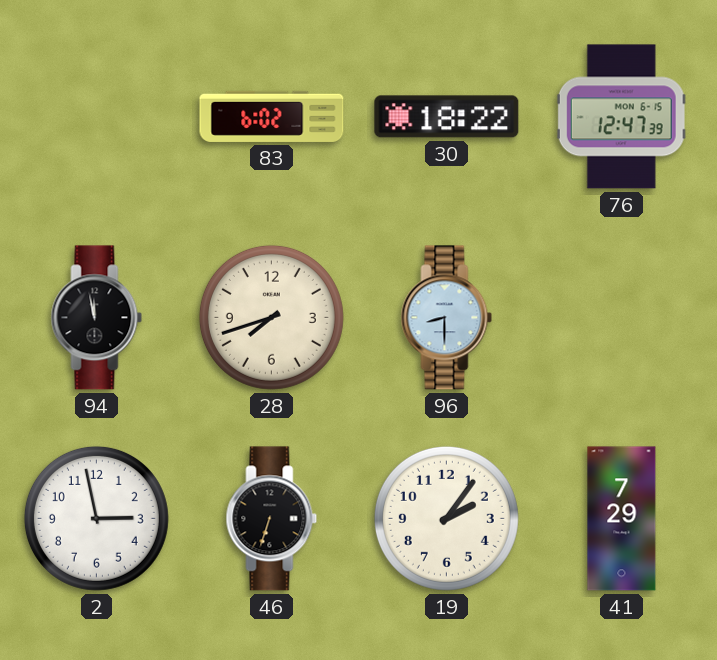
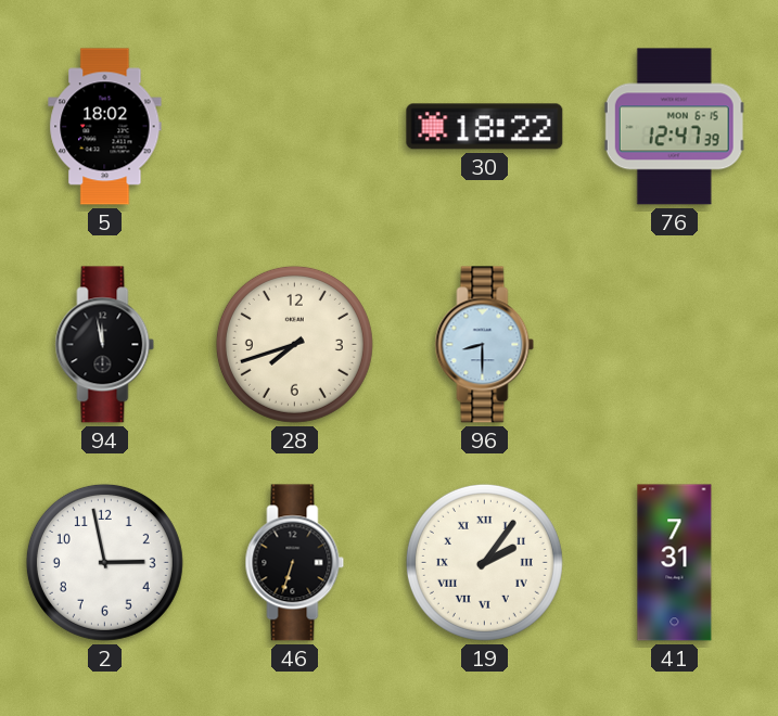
5: none -> 18:02
83: 6:02 -> none
19 numerals: Arabic -> Roman
41: 7:29 -> 7:31
